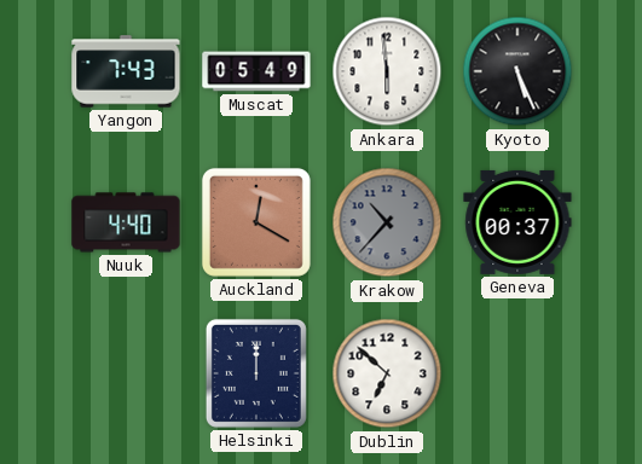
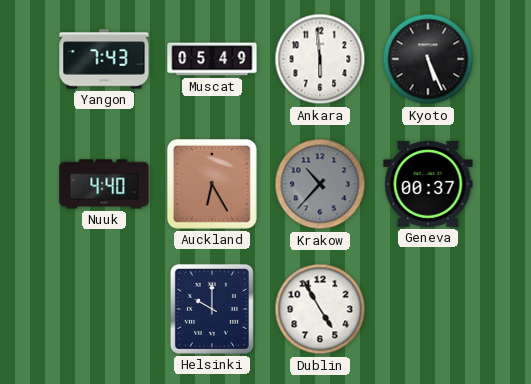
Auckland: 12:20 -> 6:25
Helsinki: 12:00 -> 10:00
Dublin: 6:52 -> 4:55
